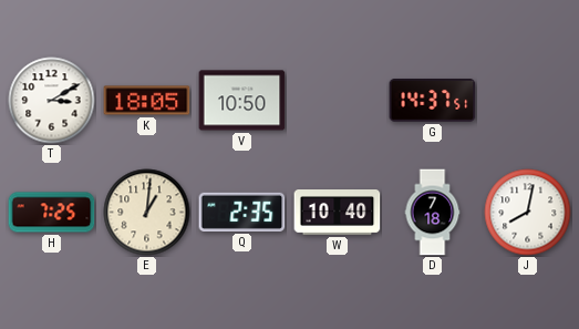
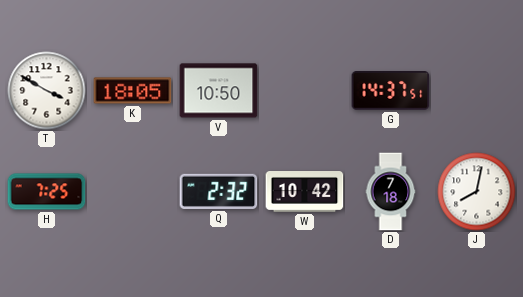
T: 3:10 -> 3:50
E: 1:01 -> none
Q: 2:35 -> 2:32
W: 10:40 -> 10:42
